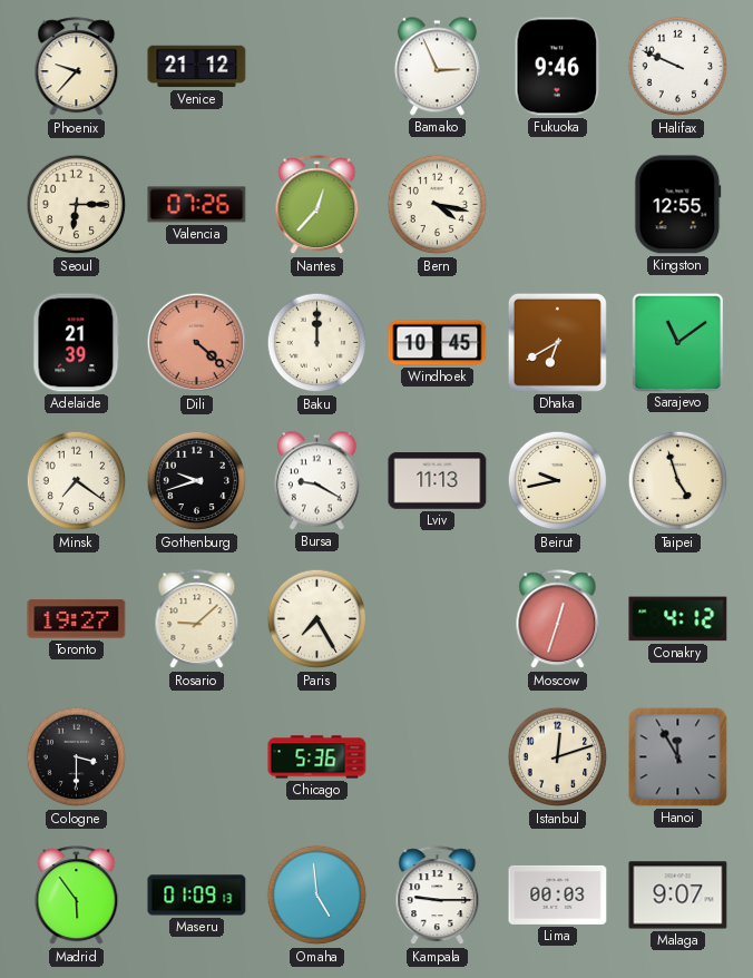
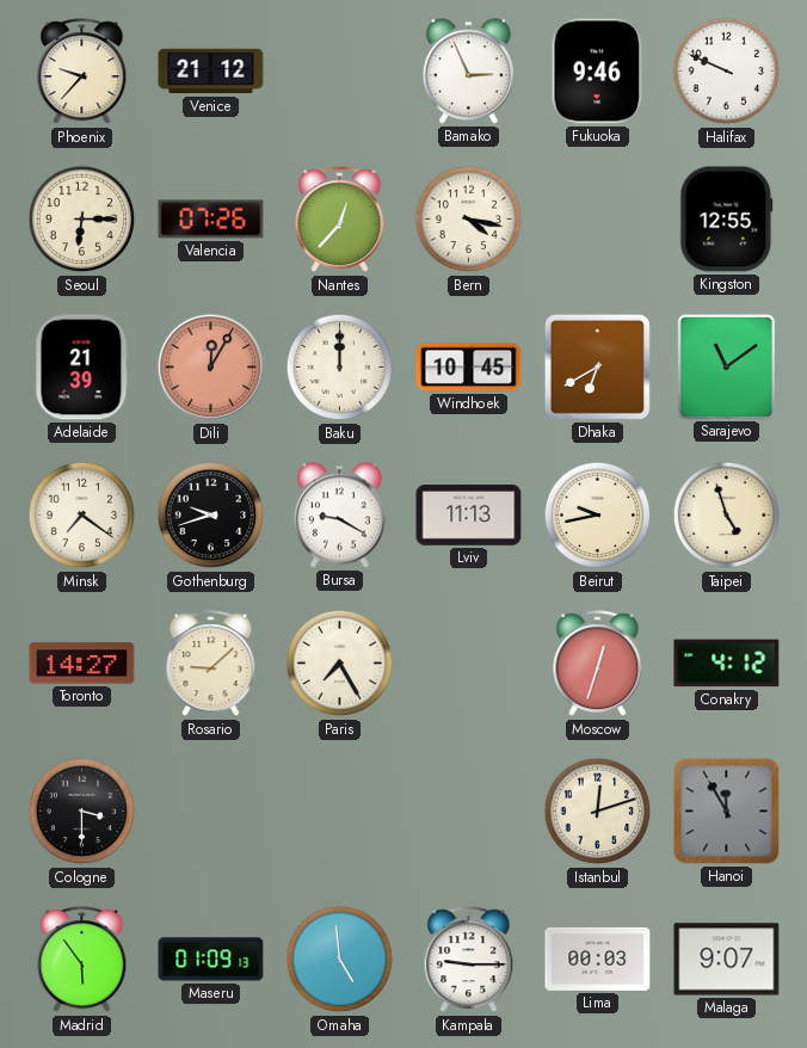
Dili: 4:22 -> 12:05
Toronto: 19:27 -> 14:27
Chicago: 5:36 -> none
